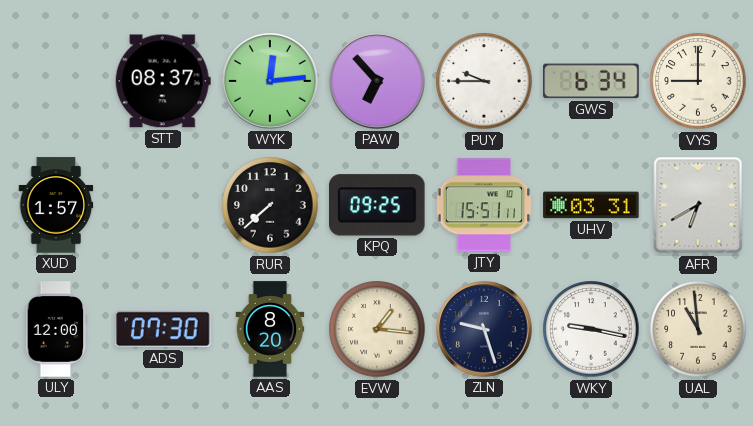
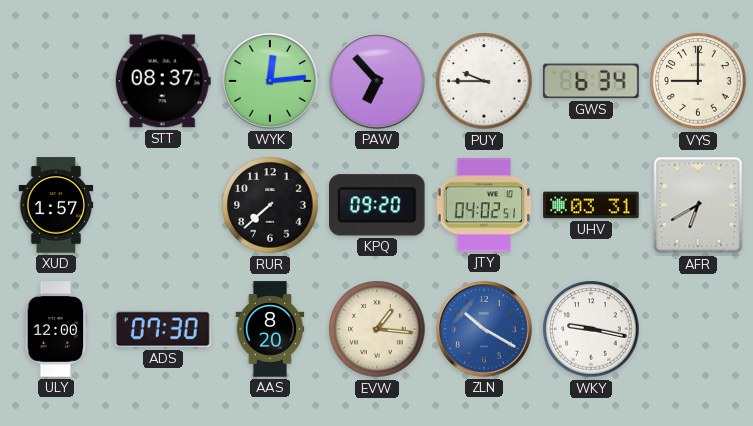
KPQ: 09:25 -> 09:20
JTY: 15:51 -> 04:02
ZLN: 9:27 -> 10:20
ZLN dial: navy -> blue
UAL: 10:59 -> none
